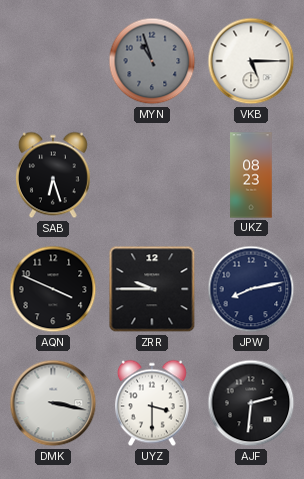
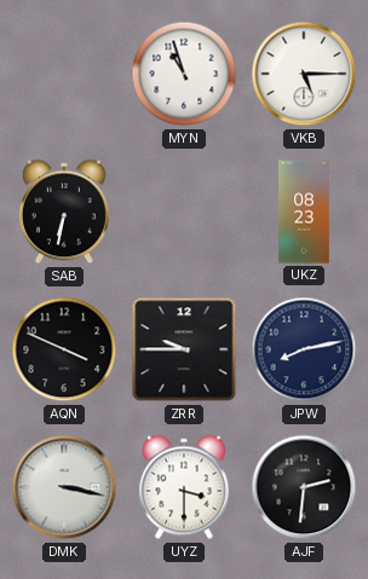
MYN dial: grey -> white
SAB: 6:27 -> 6:32
